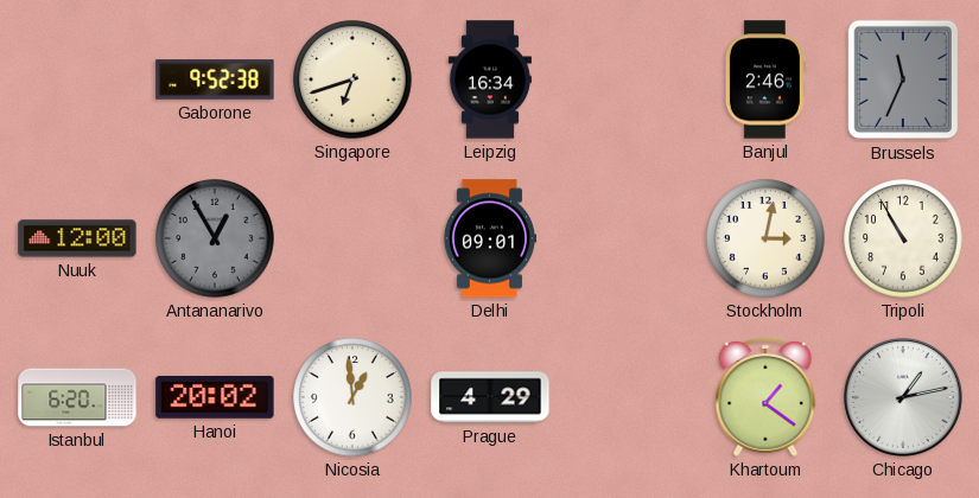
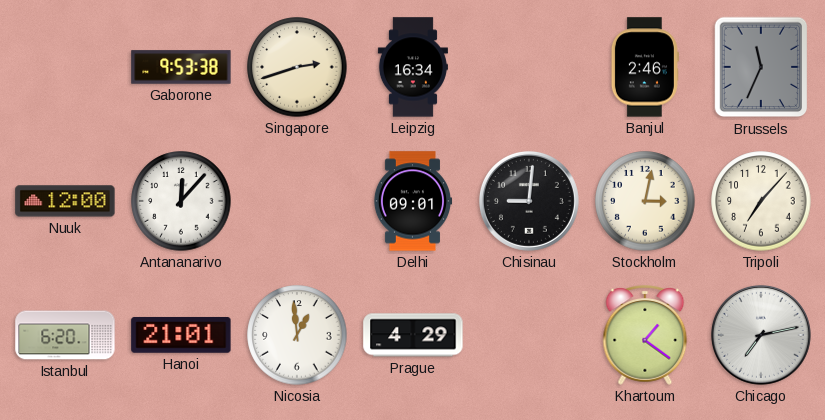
Gaborone: 9:52 -> 9:53
Singapore: 6:42 -> 2:42
Antananarivo: 12:55 -> 12:07
Antananarivo dial: grey -> white
Chisinau: none -> 9:01
Tripoli: 10:55 -> 7:07
Hanoi: 20:02 -> 21:01
Chicago: 1:13 -> 7:13
